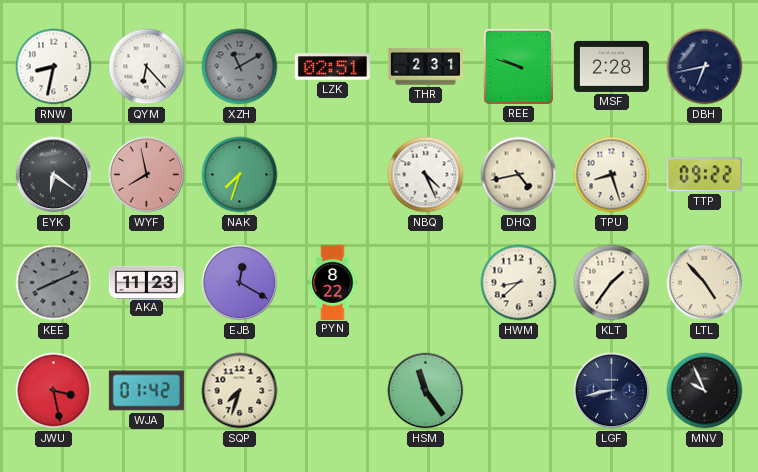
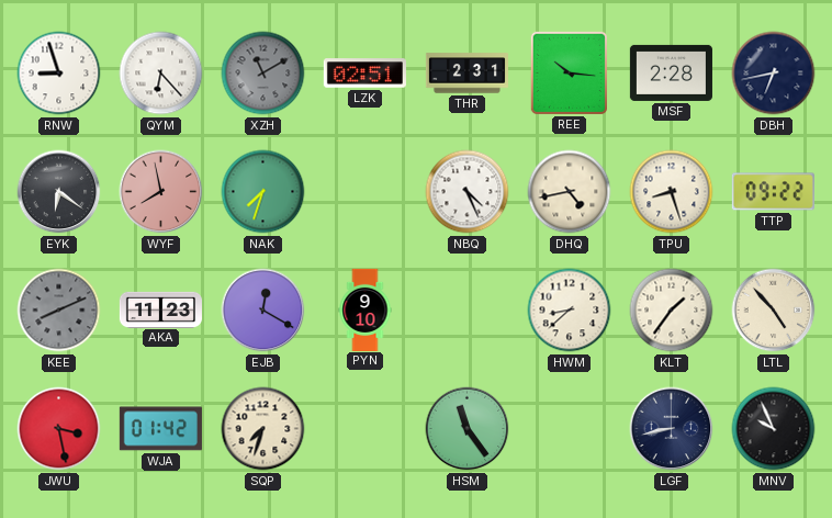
RNW: 8:32 -> 8:57
REE: 9:48 -> 10:16
PYN: 8:22 -> 9:10
